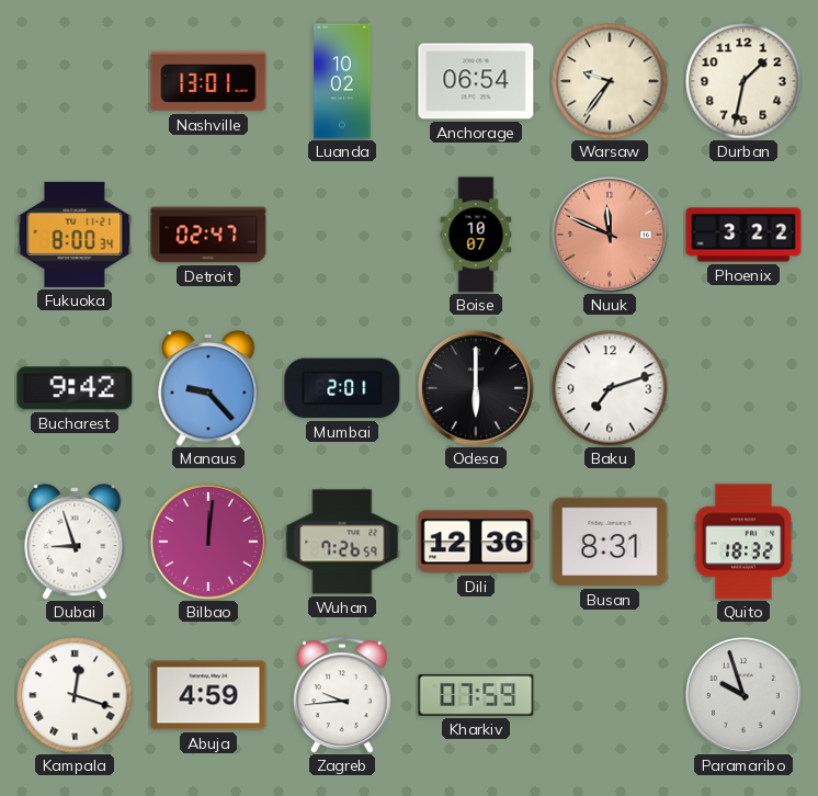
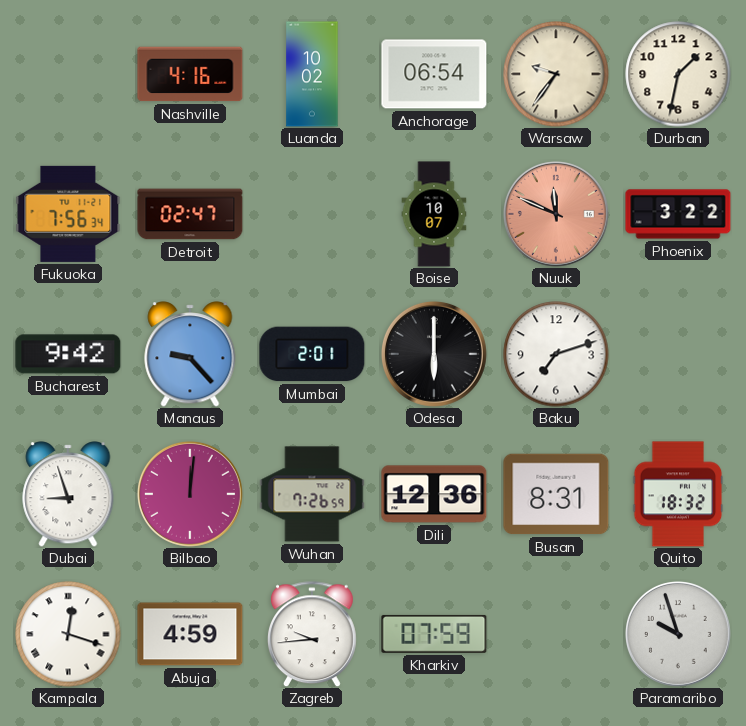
Nashville: 13:01 -> 4:16
Fukuoka: 8:00 -> 7:56
